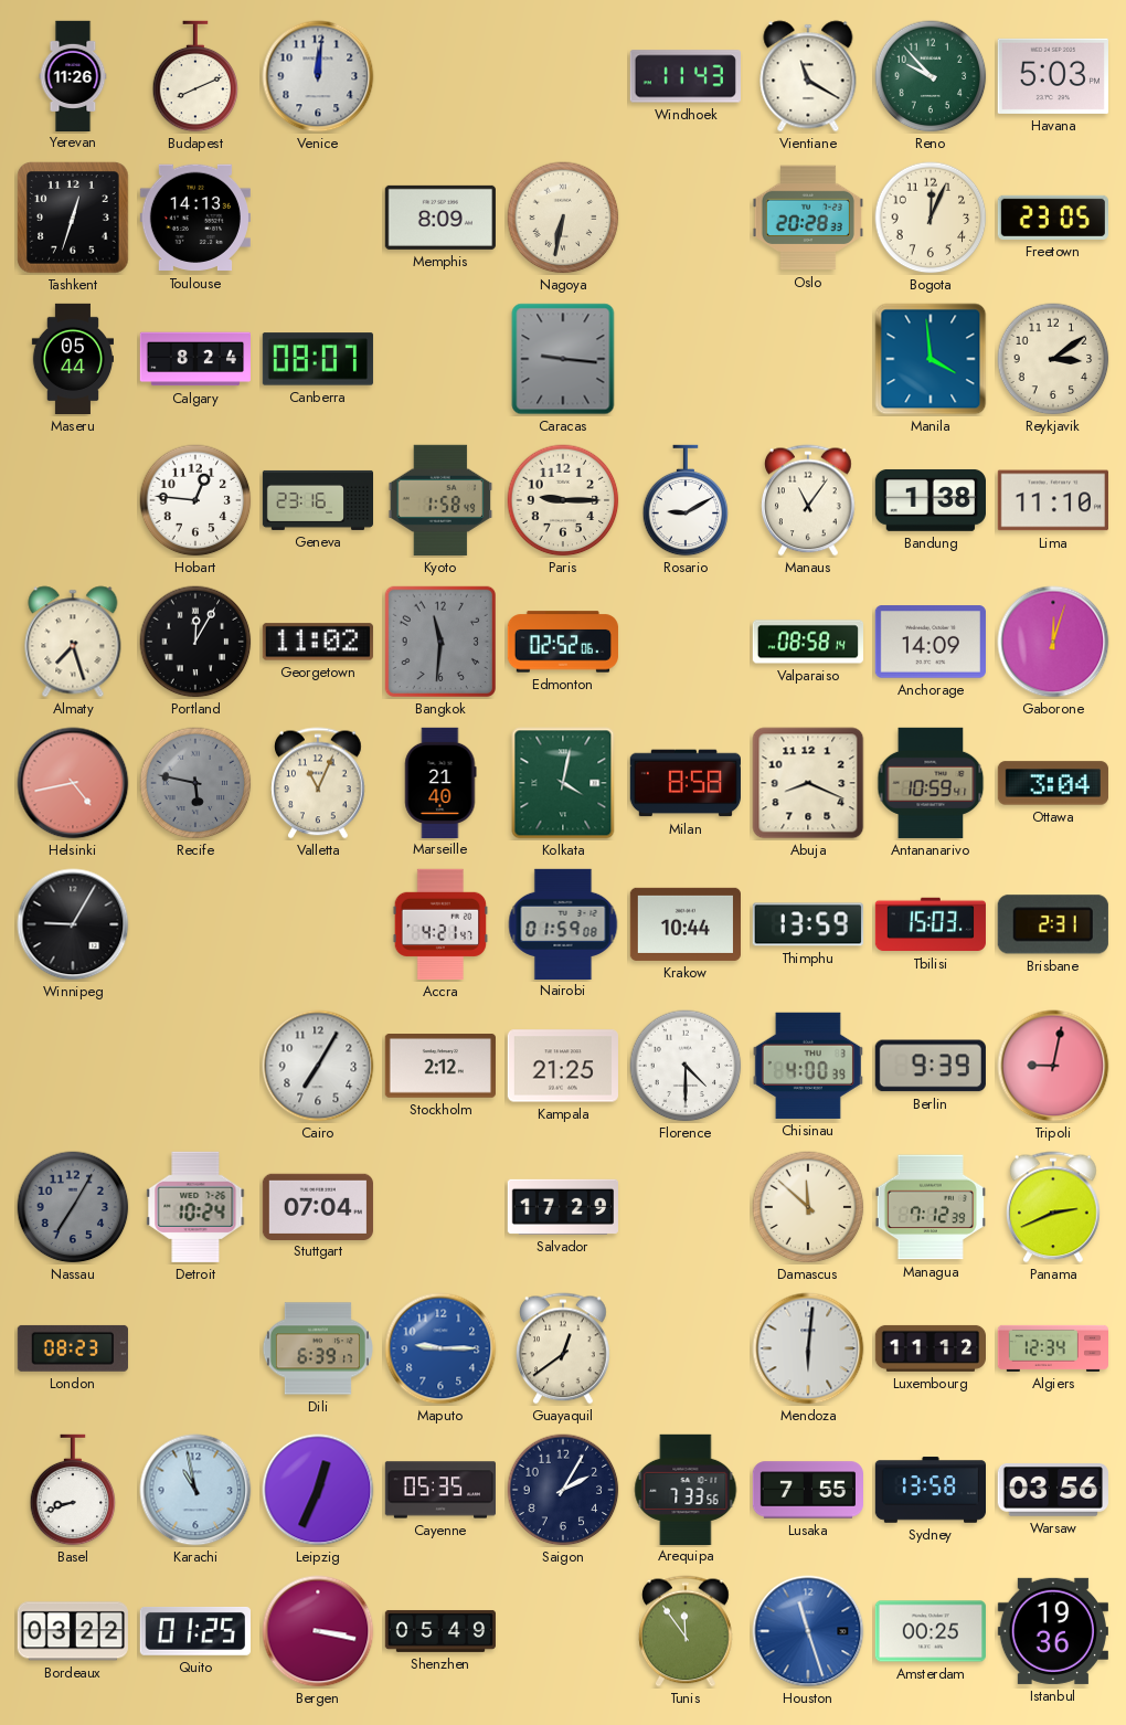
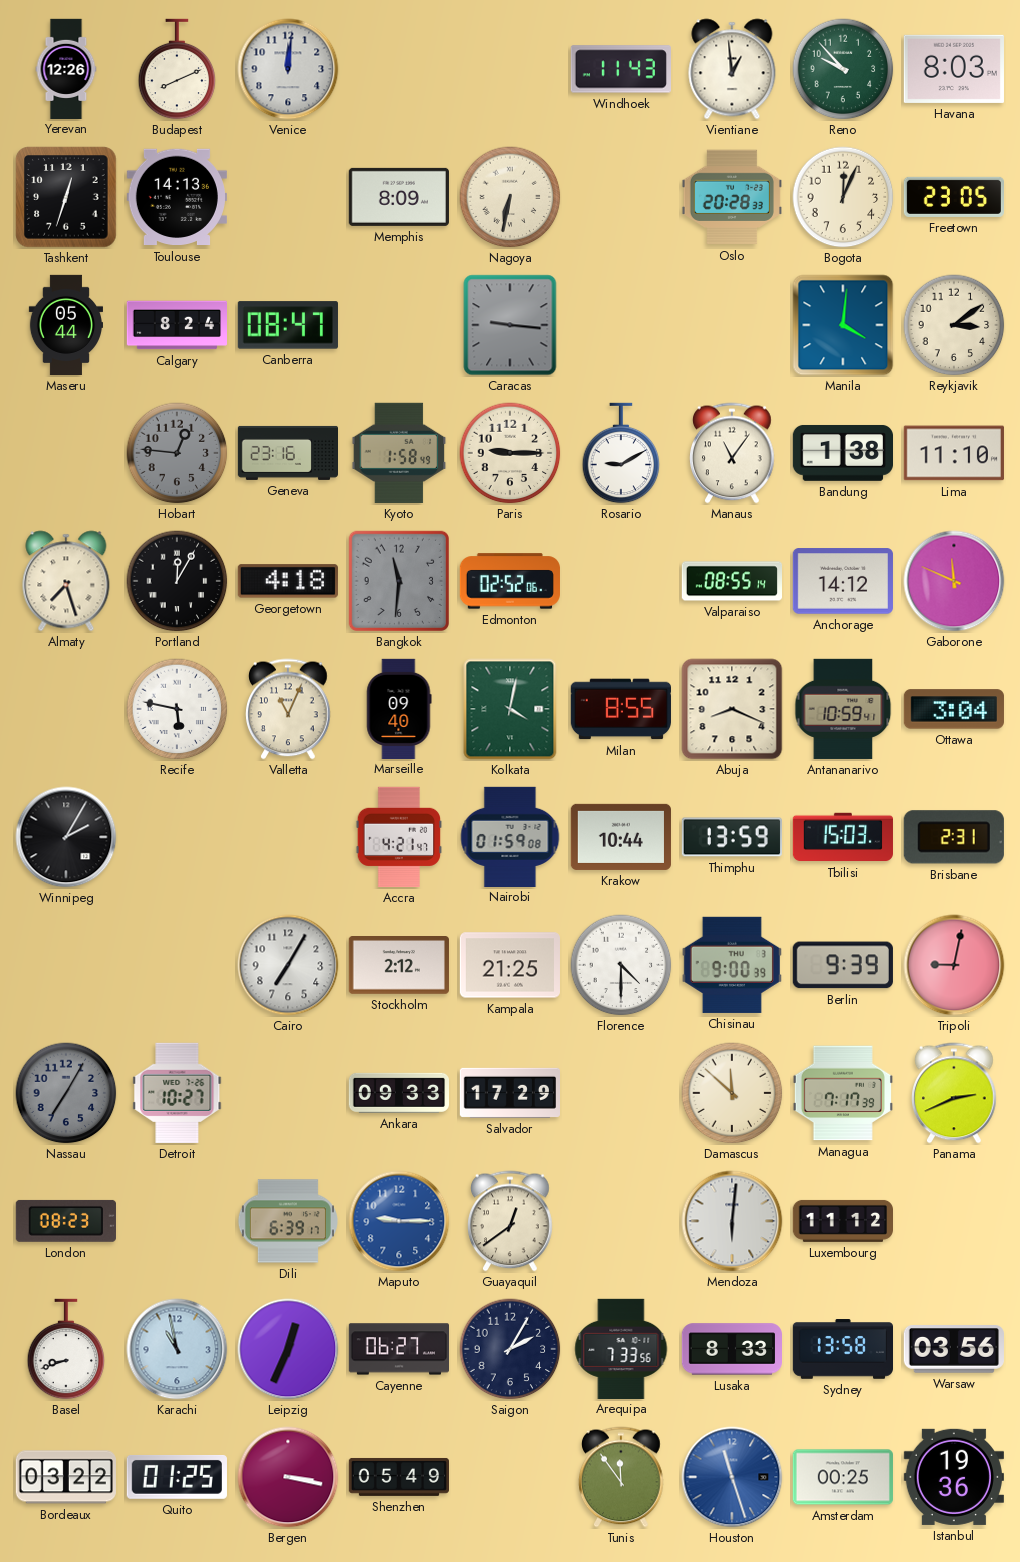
Yerevan: 11:26 -> 12:26
Vientiane: 11:20 -> 12:59
Havana: 5:03 -> 8:03
Canberra: 08:07 -> 08:47
Manila: 3:59 -> 4:01
Hobart dial: white -> grey
Georgetown: 11:02 -> 4:18
Valparaiso: 08:58 -> 08:55
Anchorage: 14:09 -> 14:12
Gaborone: 12:03 -> 11:49
Helsinki: 4:43 -> none
Recife dial: grey -> white
Marseille: 21:40 -> 09:40
Milan: 8:58 -> 8:55
Winnipeg: 9:05 -> 2:05
Chisinau: 4:00 -> 9:00
Detroit: 10:24 -> 10:27
Stuttgart: 07:04 -> none
Ankara: none -> 09:33
Managua: 7:12 -> 7:17
Algiers: 12:34 -> none
Cayenne: 05:35 -> 06:27
Lusaka: 7:55 -> 8:33
